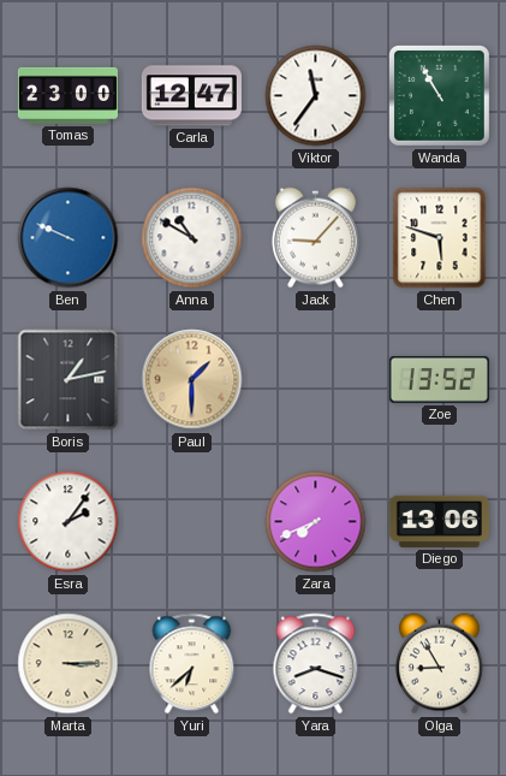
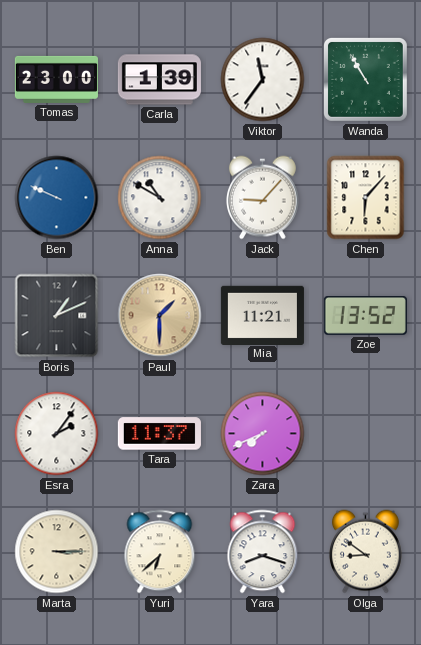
Carla: 12:47 -> 1:39
Chen: 5:48 -> 6:07
Boris: 1:13 -> 1:11
Mia: none -> 11:21
Tara: none -> 11:37
Diego: 13:06 -> none
Olga: 8:55 -> 8:51
